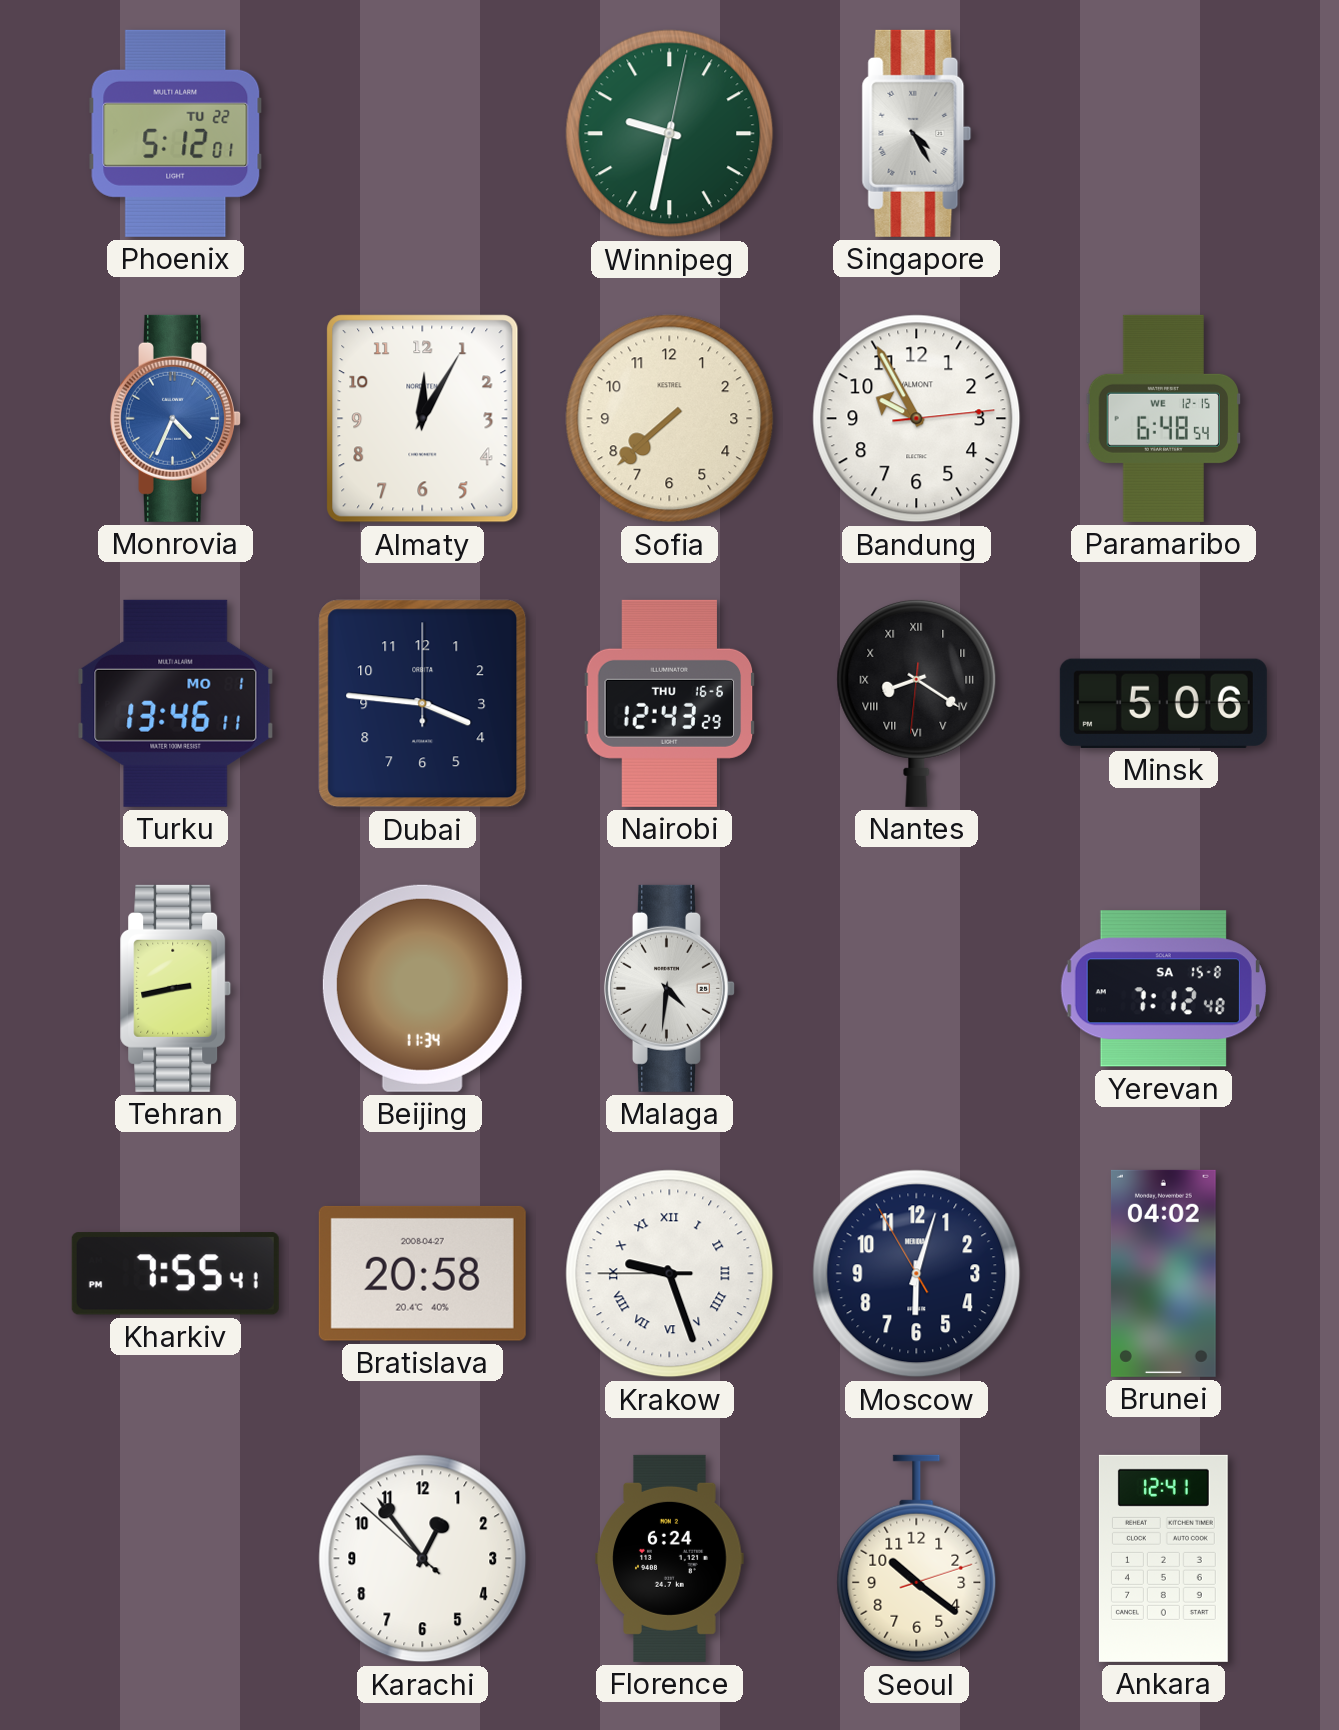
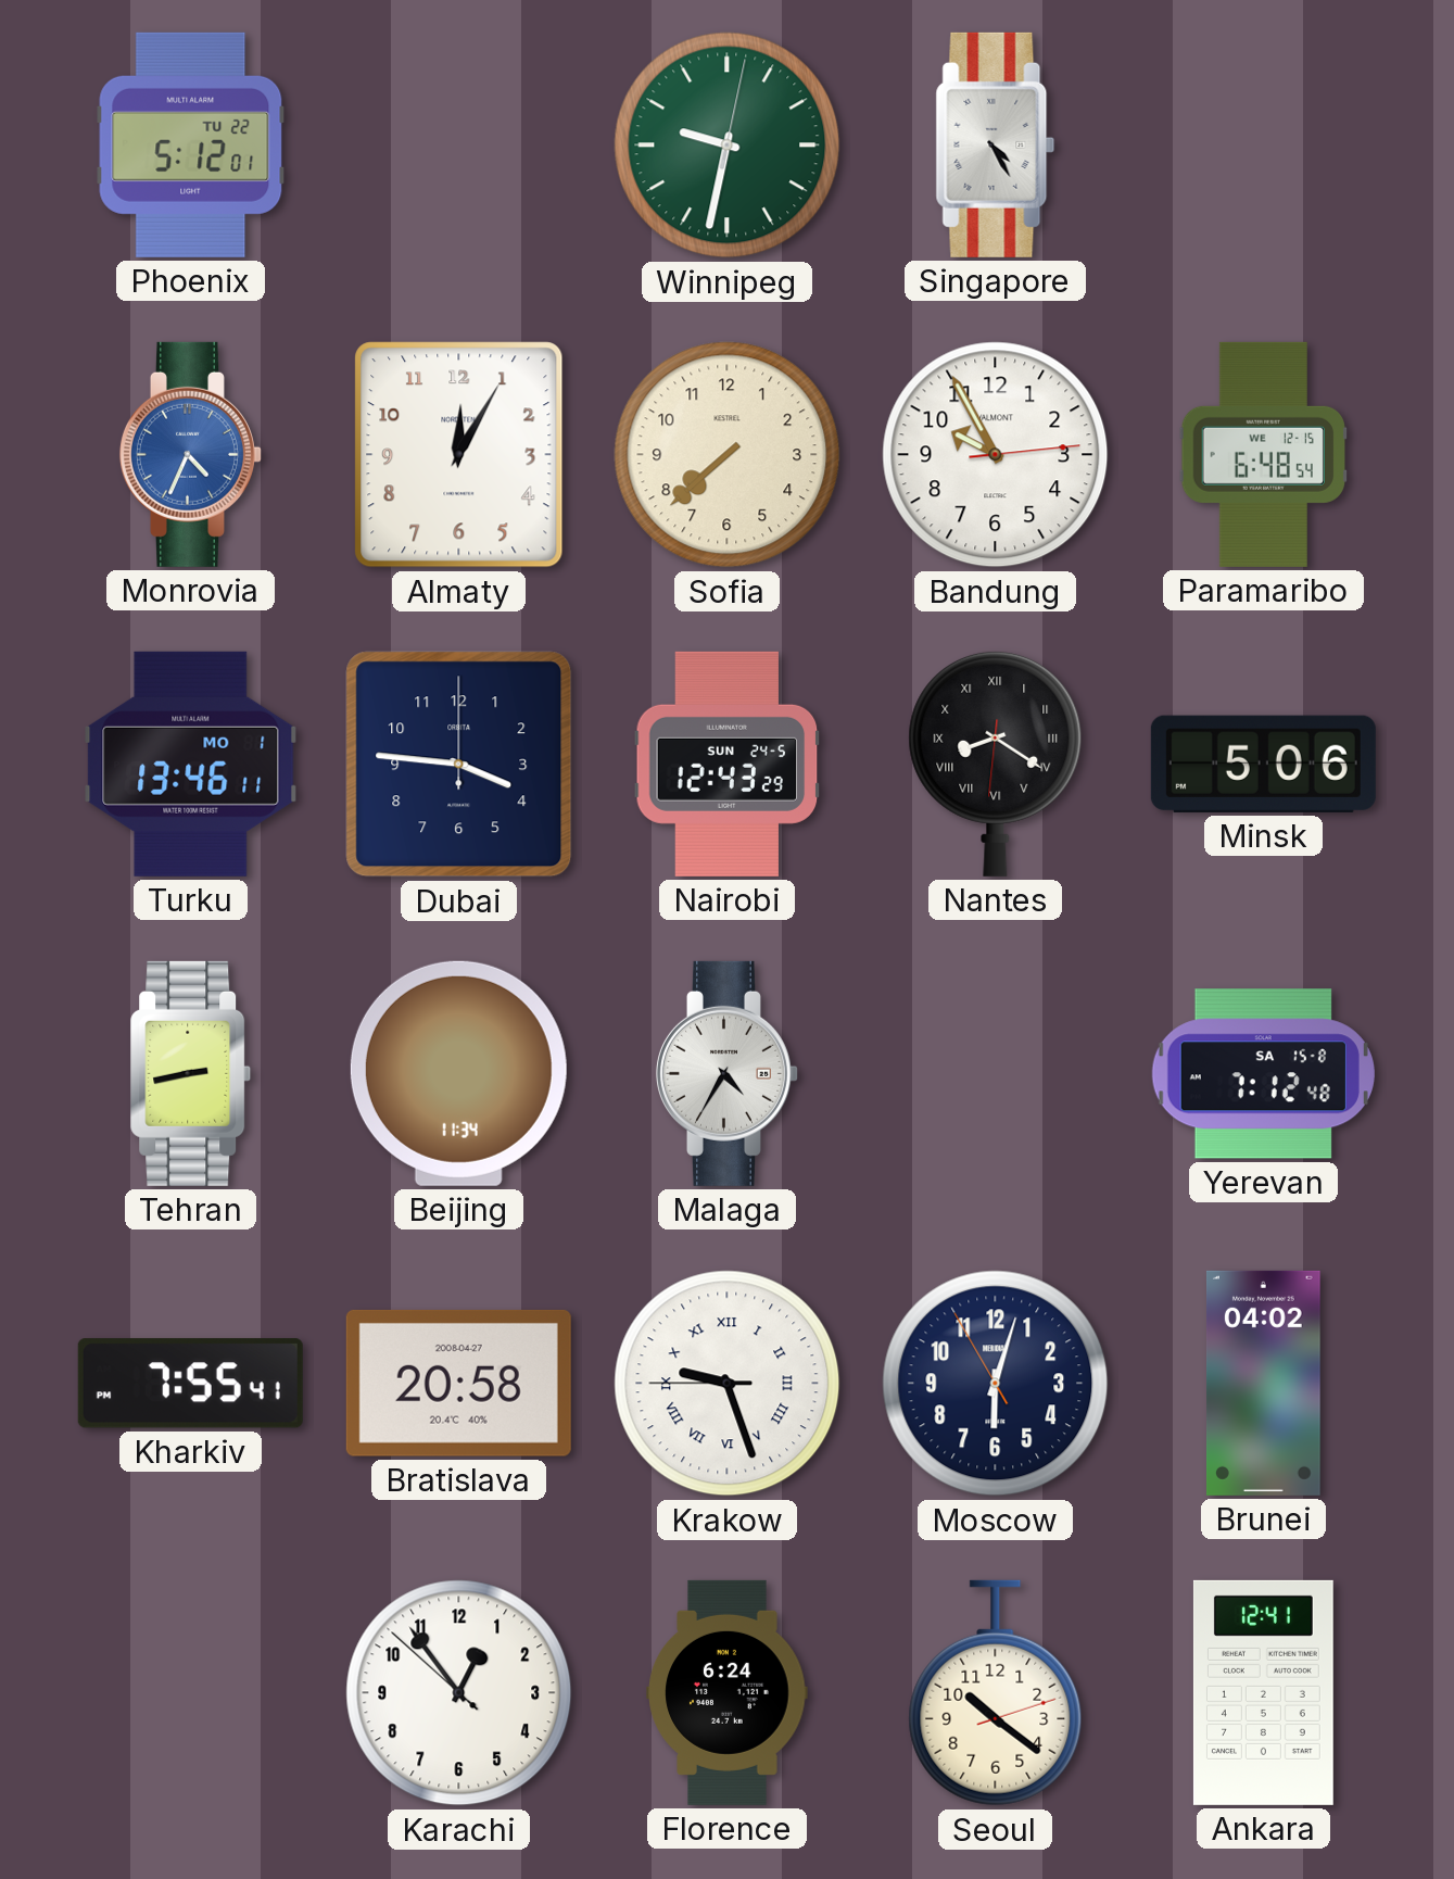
Nairobi date: THU 16-6 -> SUN 24-5
Malaga: 4:31 -> 4:35
